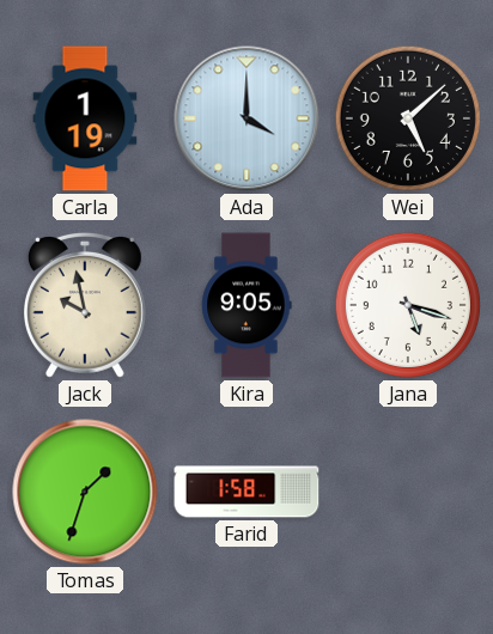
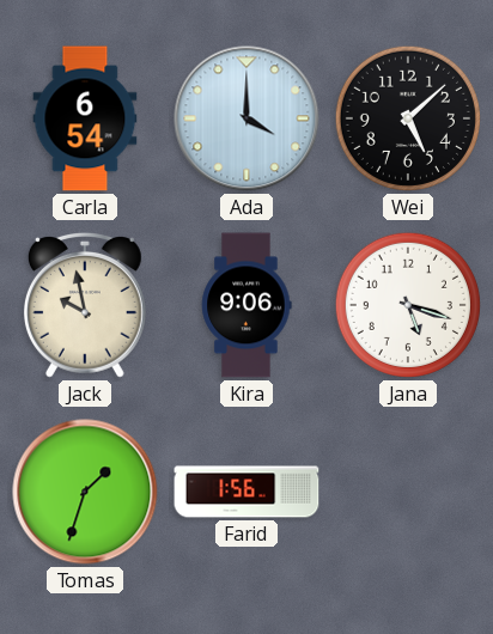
Carla: 1:19 -> 6:54
Kira: 9:05 -> 9:06
Farid: 1:58 -> 1:56
